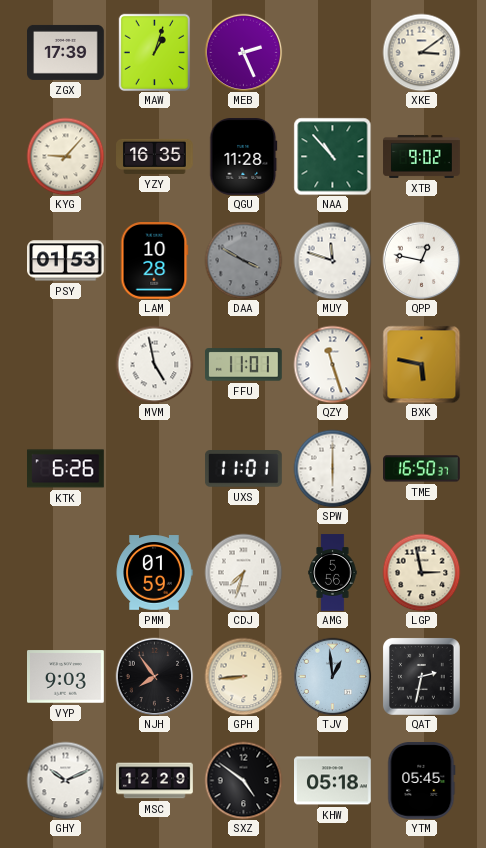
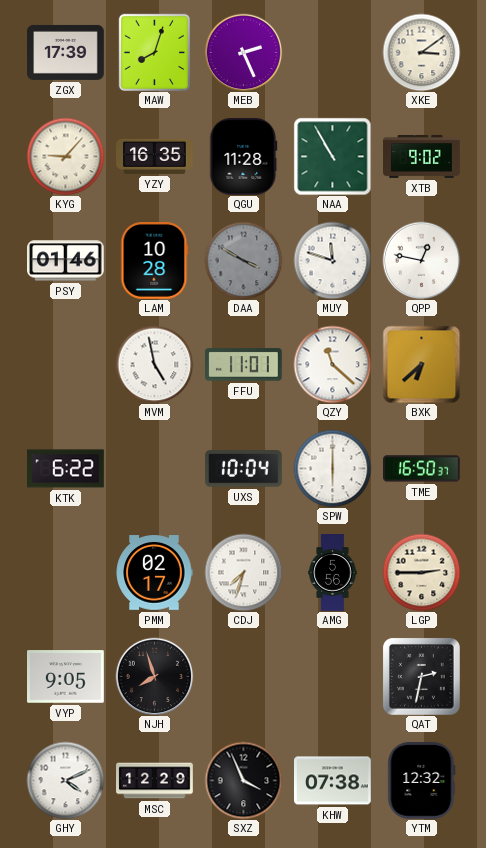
MAW: 1:03 -> 8:03
NAA: 10:53 -> 10:55
PSY: 01:53 -> 01:46
QZY: 11:27 -> 11:22
BXK: 5:47 -> 6:38
KTK: 6:26 -> 6:22
UXS: 11:01 -> 10:04
PMM: 01:59 -> 02:17
LGP: 2:58 -> 2:45
VYP: 9:03 -> 9:05
NJH: 7:54 -> 7:57
GPH: 8:44 -> none
TJV: 12:59 -> none
GHY: 10:11 -> 4:11
SXZ: 4:51 -> 3:56
KHW: 05:18 -> 07:38
YTM: 05:45 -> 12:32
